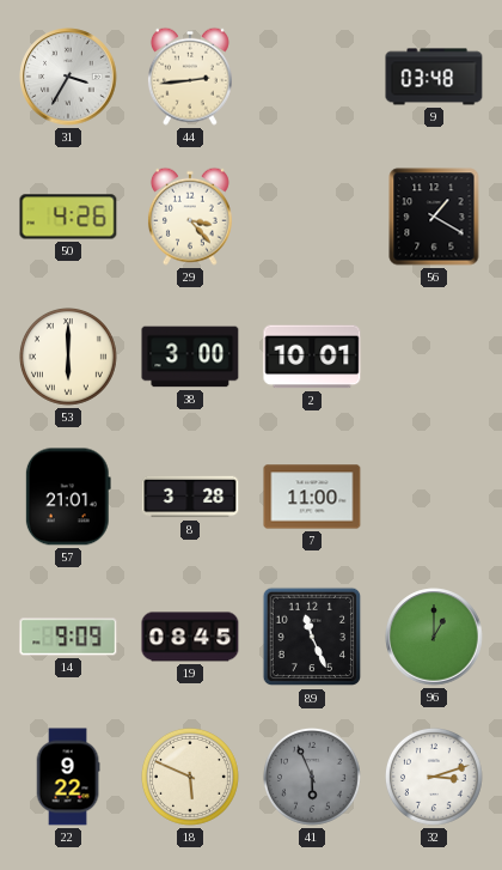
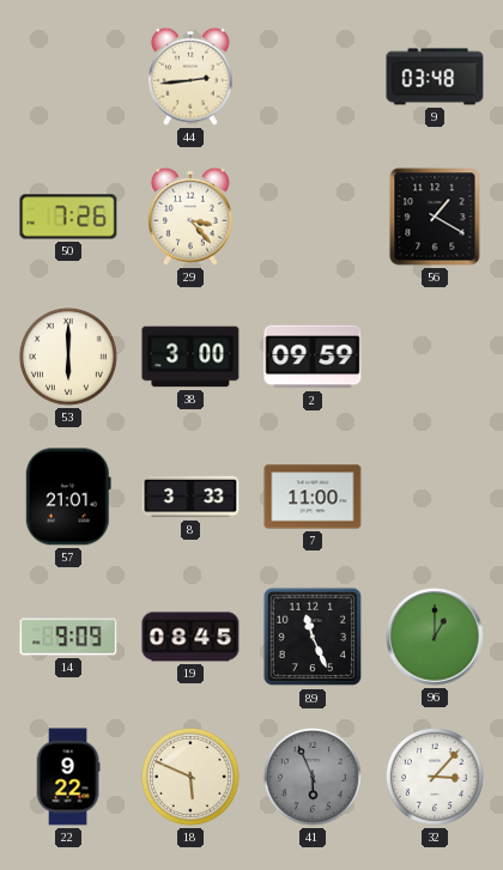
31: 3:35 -> none
50: 4:26 -> 7:26
2: 10:01 -> 09:59
8: 3:28 -> 3:33
32: 3:12 -> 3:07
